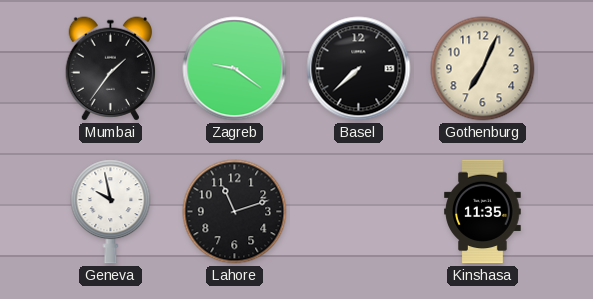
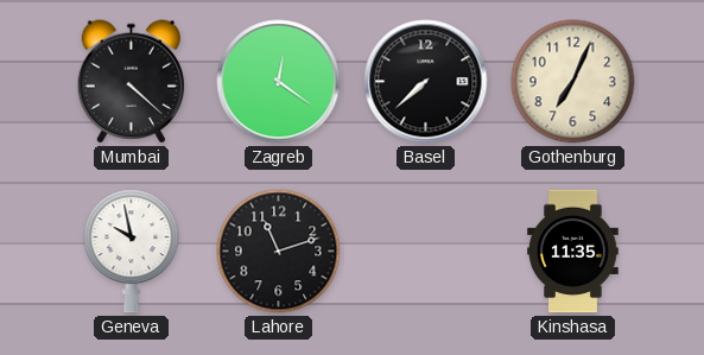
Mumbai: 1:36 -> 4:22
Zagreb: 9:21 -> 12:21
